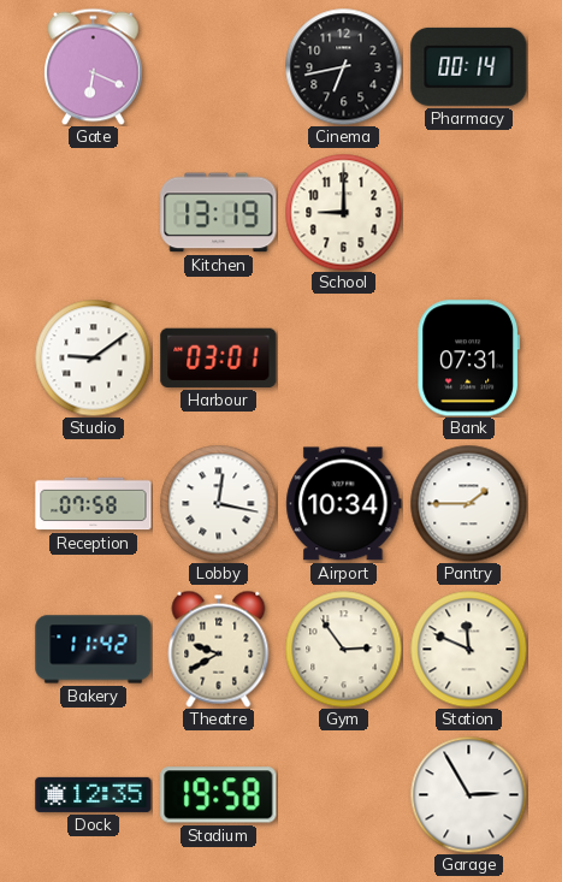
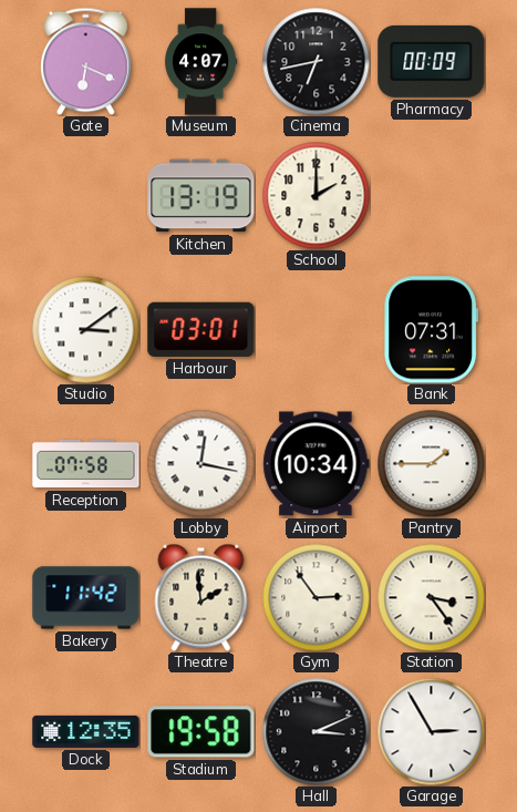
Museum: none -> 4:07
Pharmacy: 00:14 -> 00:09
School: 9:00 -> 2:00
Studio: 9:09 -> 3:09
Theatre: 9:40 -> 1:59
Station: 11:49 -> 3:24
Hall: none -> 3:11
